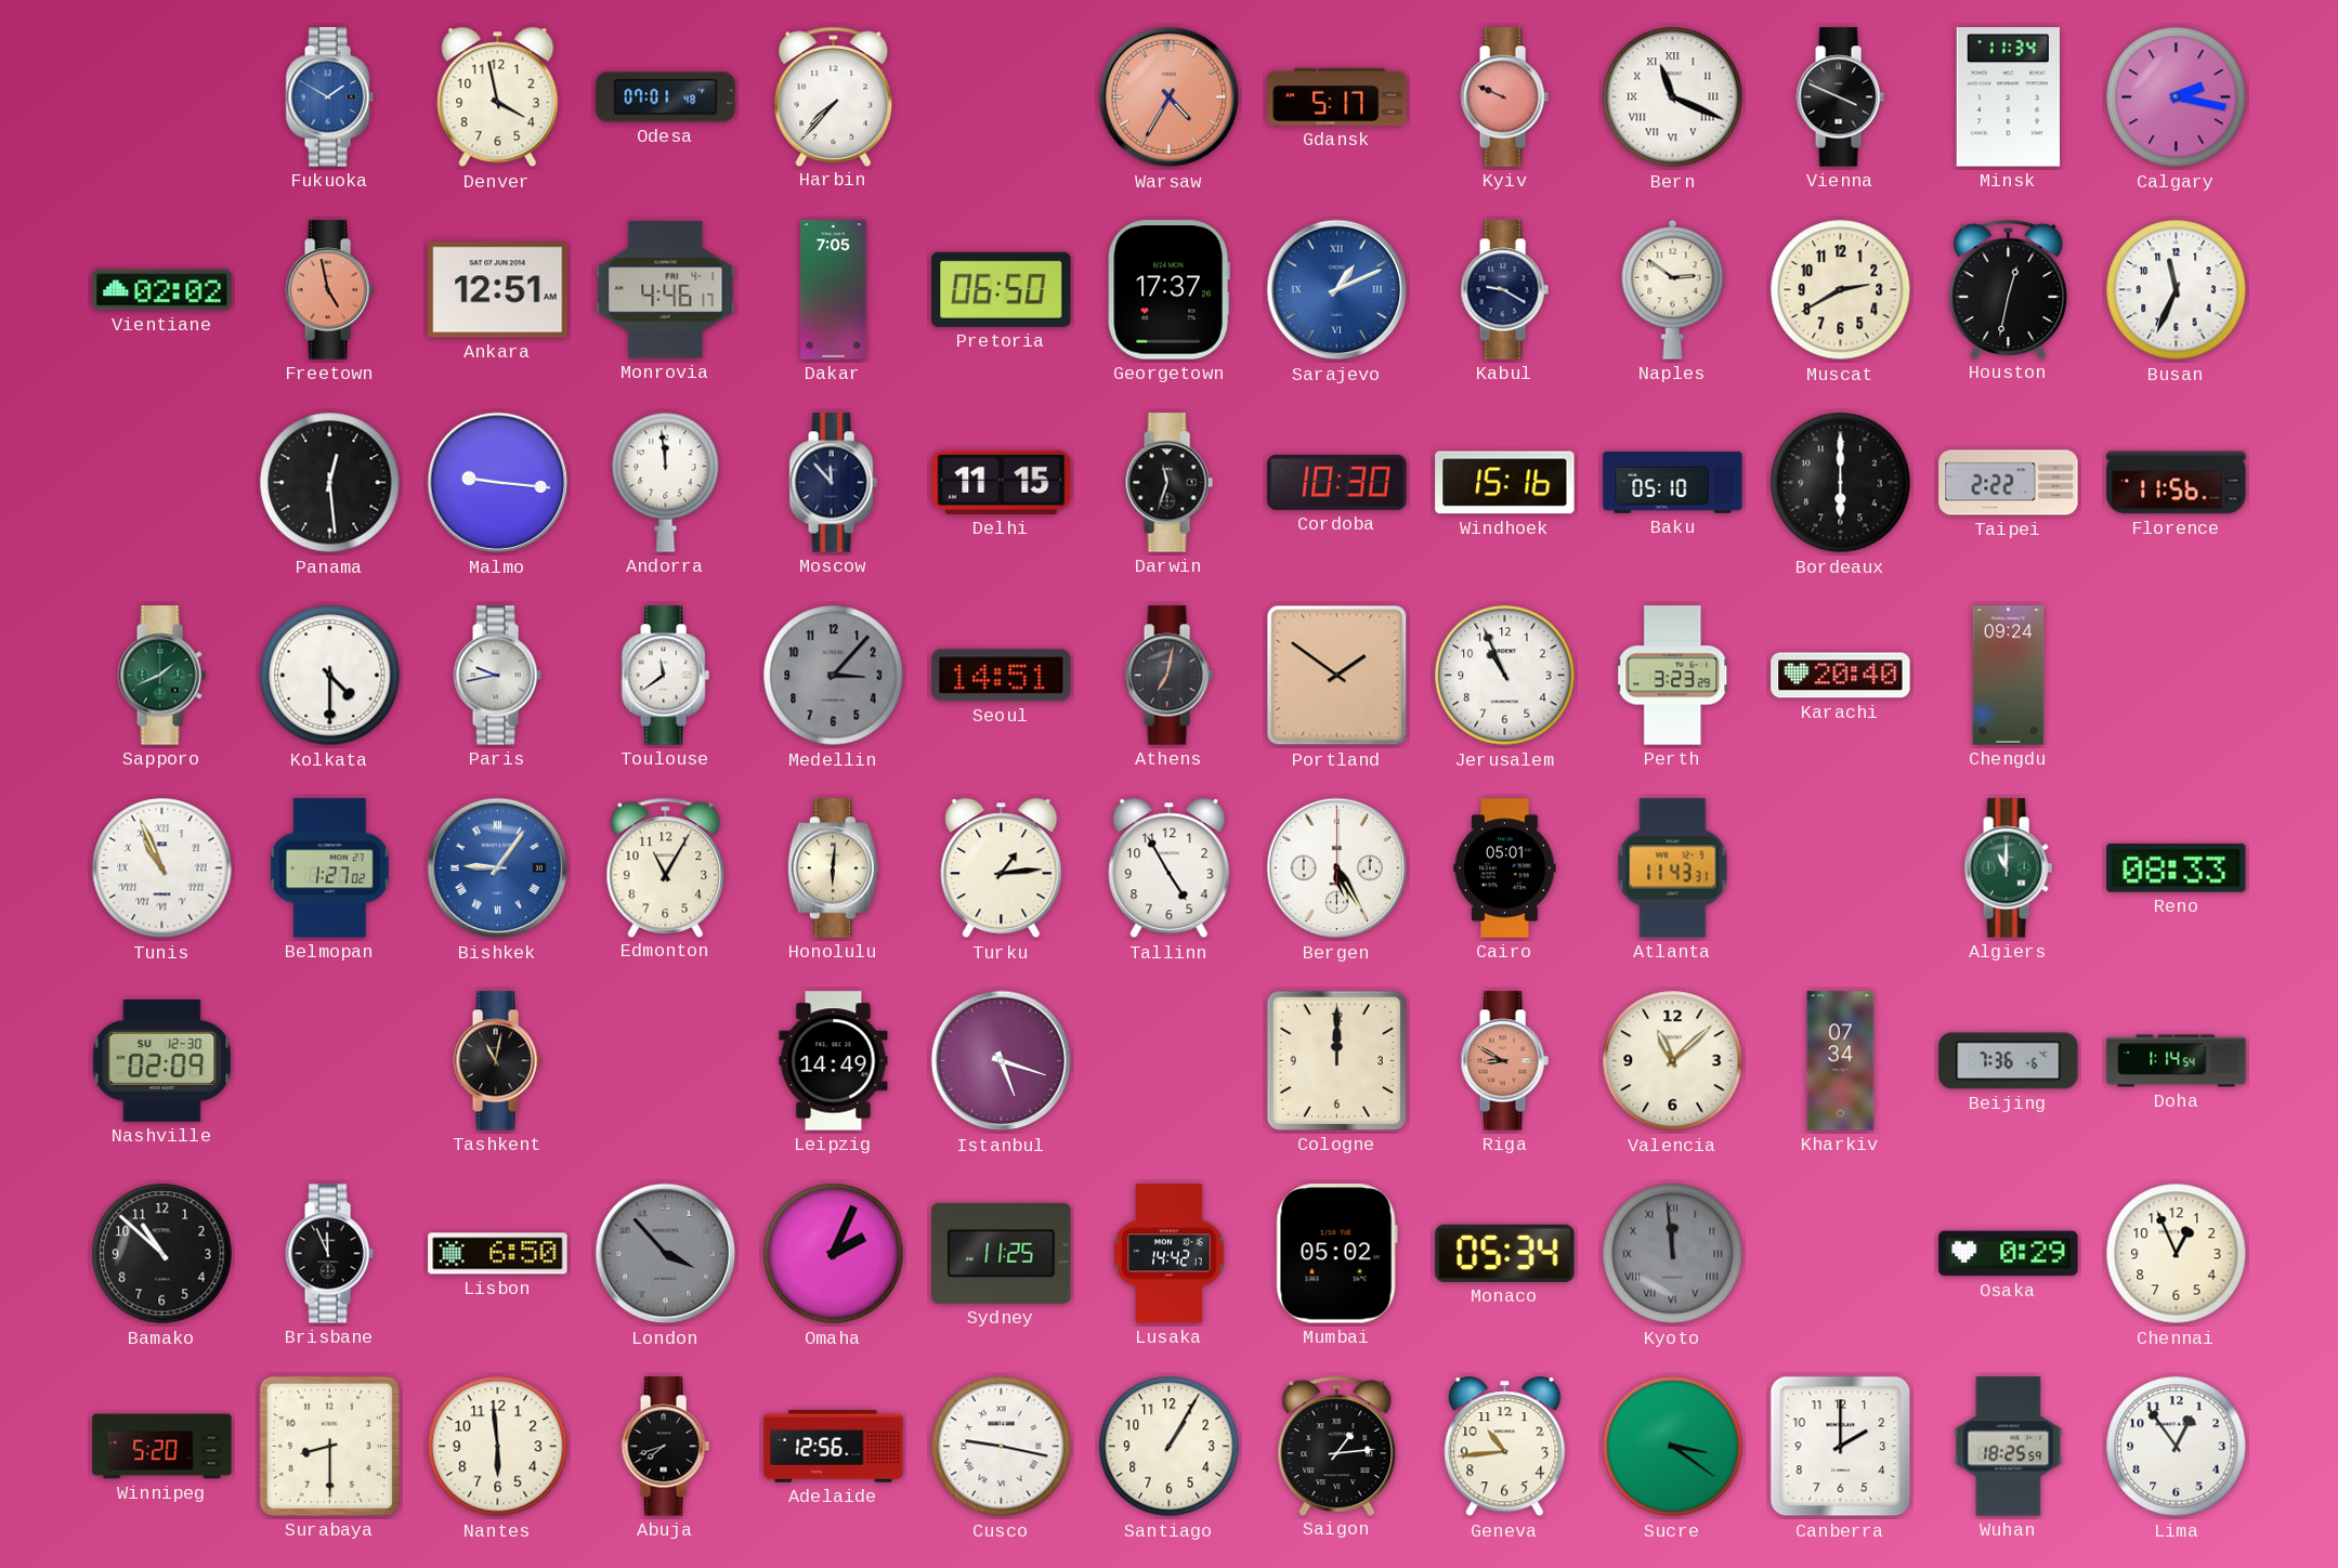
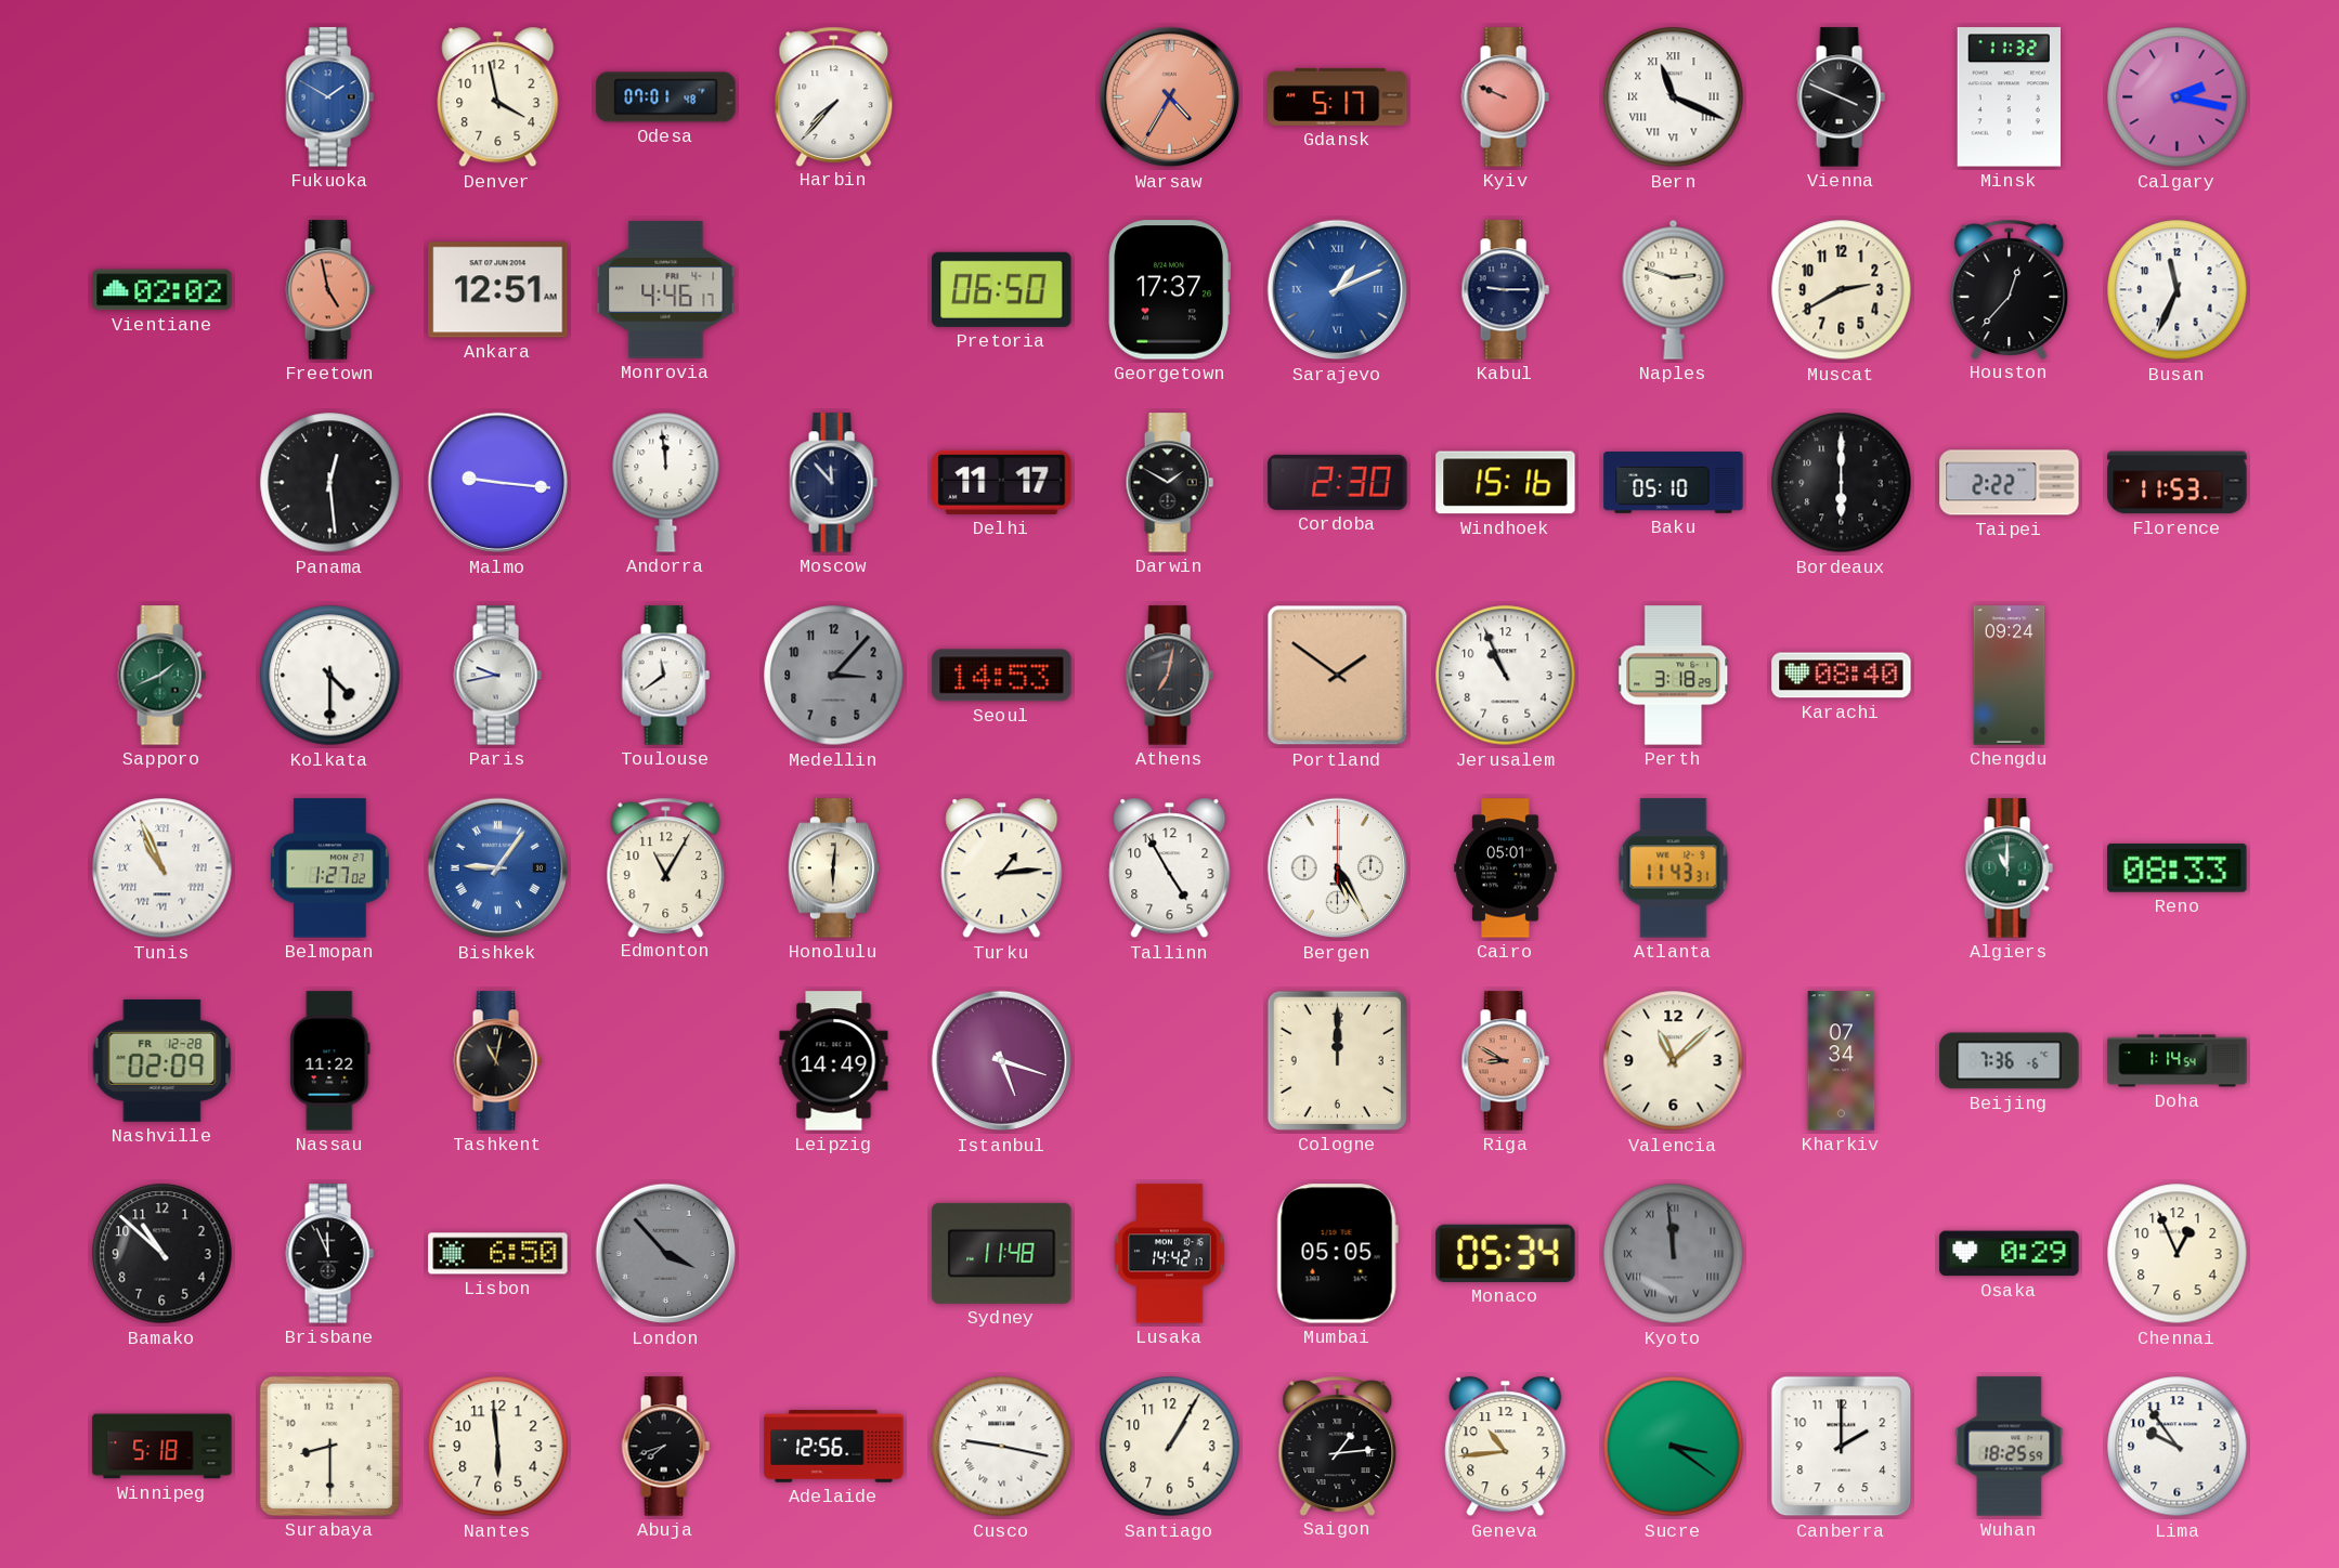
Minsk: 11:34 -> 11:32
Dakar: 7:05 -> none
Kabul: 9:20 -> 9:15
Naples: 2:51 -> 2:48
Houston: 12:32 -> 12:37
Delhi: 11:15 -> 11:17
Darwin: 11:33 -> 1:50
Cordoba: 10:30 -> 2:30
Florence: 11:56 -> 11:53
Seoul: 14:51 -> 14:53
Perth: 3:23 -> 3:18
Karachi: 20:40 -> 08:40
Nashville date: SU 12-30 -> FR 12-28
Nassau: none -> 11:22
Omaha: 2:04 -> none
Sydney: 11:25 -> 11:48
Mumbai: 05:02 -> 05:05
Winnipeg: 5:20 -> 5:18
Lima: 12:54 -> 9:54
